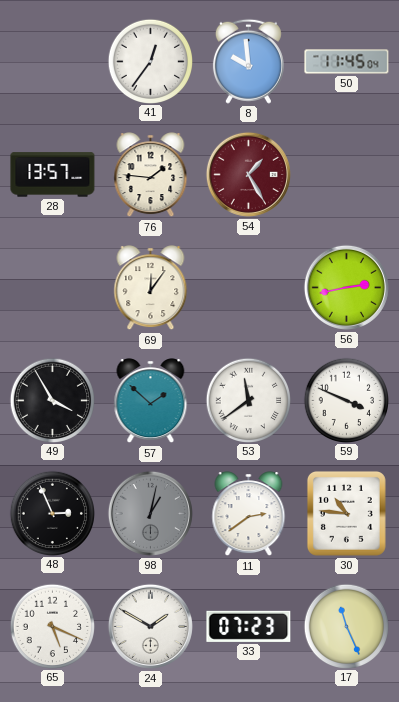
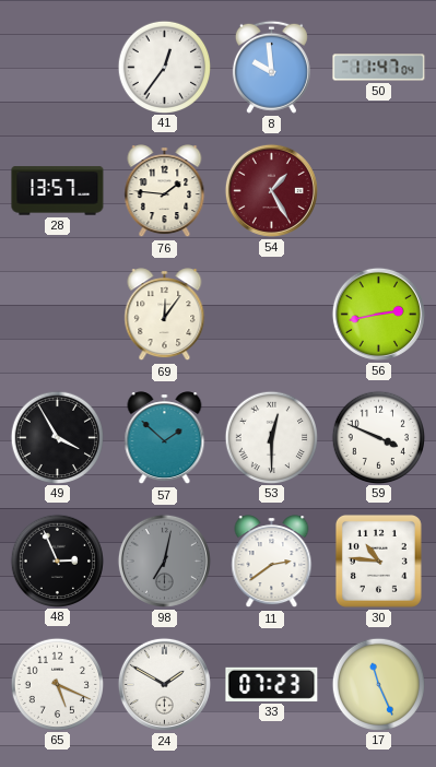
50: 11:45 -> 11:47
53: 11:39 -> 12:30
98: 1:02 -> 7:02
